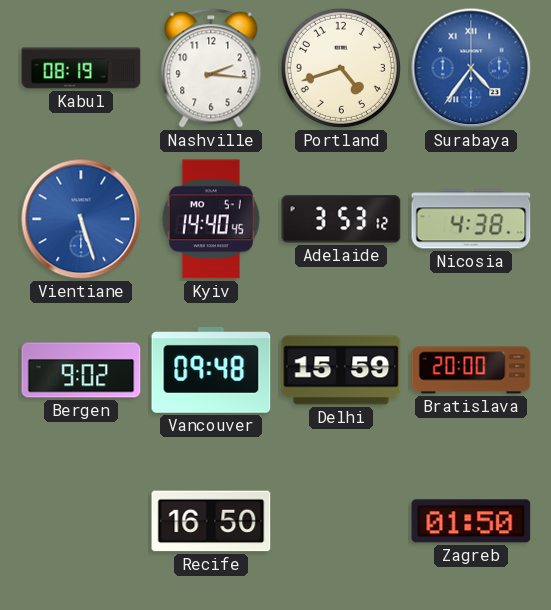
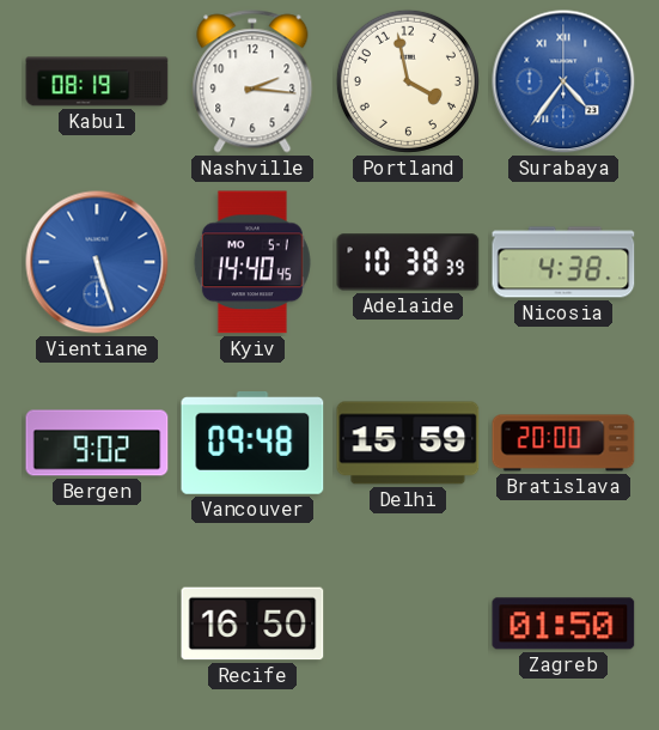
Portland: 4:42 -> 3:58
Adelaide: 3:53 -> 10:38
